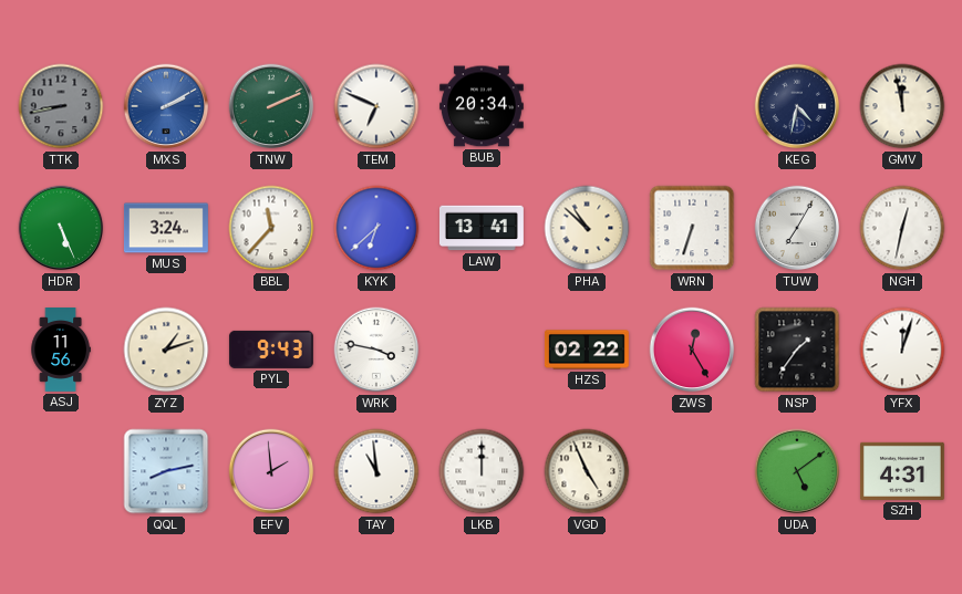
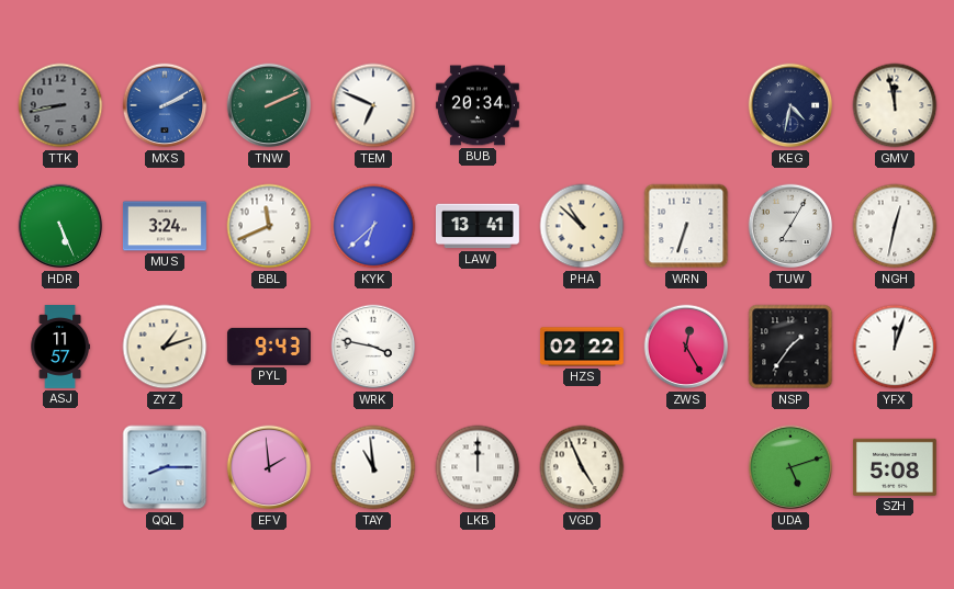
BBL: 11:37 -> 11:41
ASJ: 11:56 -> 11:57
QQL: 8:13 -> 8:15
UDA: 5:09 -> 5:12
SZH: 4:31 -> 5:08
